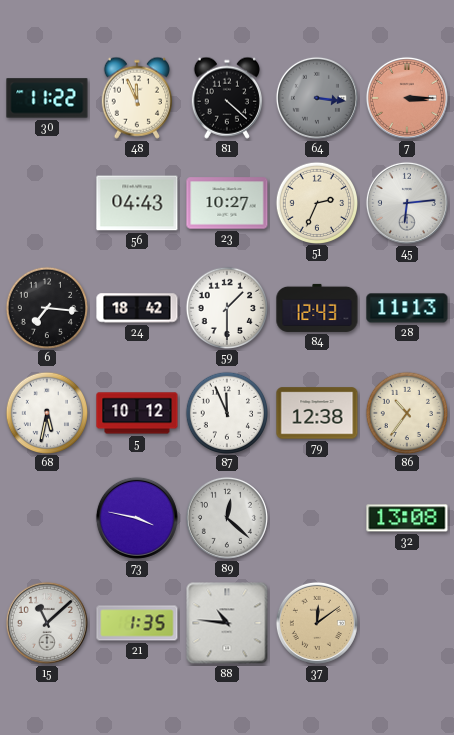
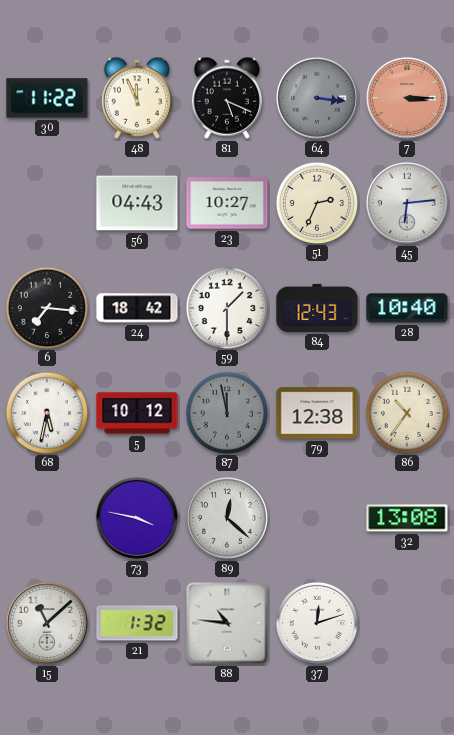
81: 4:22 -> 5:19
28: 11:13 -> 10:40
87: 11:56 -> 11:58
87 dial: white -> grey
21: 1:35 -> 1:32
37: 12:09 -> 12:12
37 dial: champagne -> white
